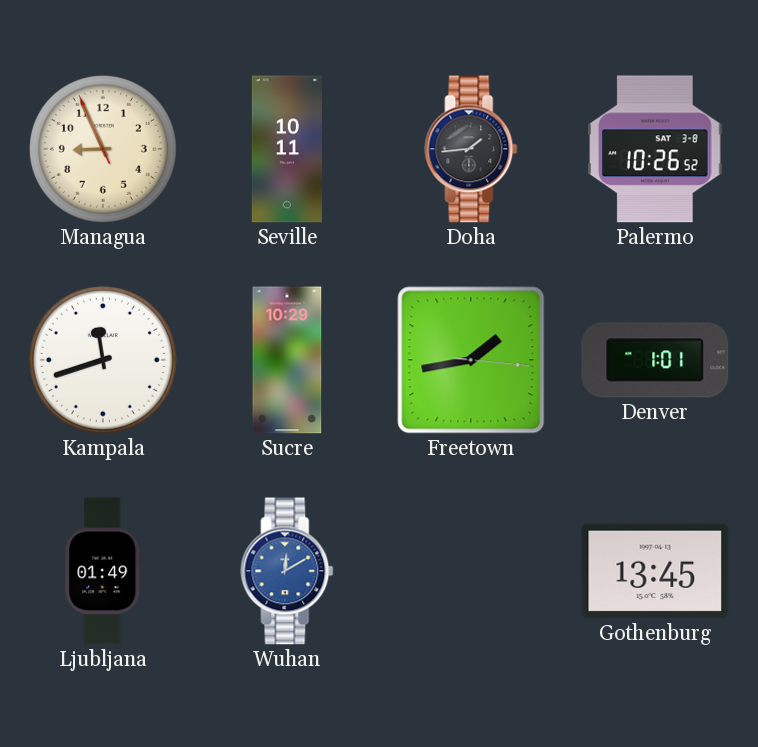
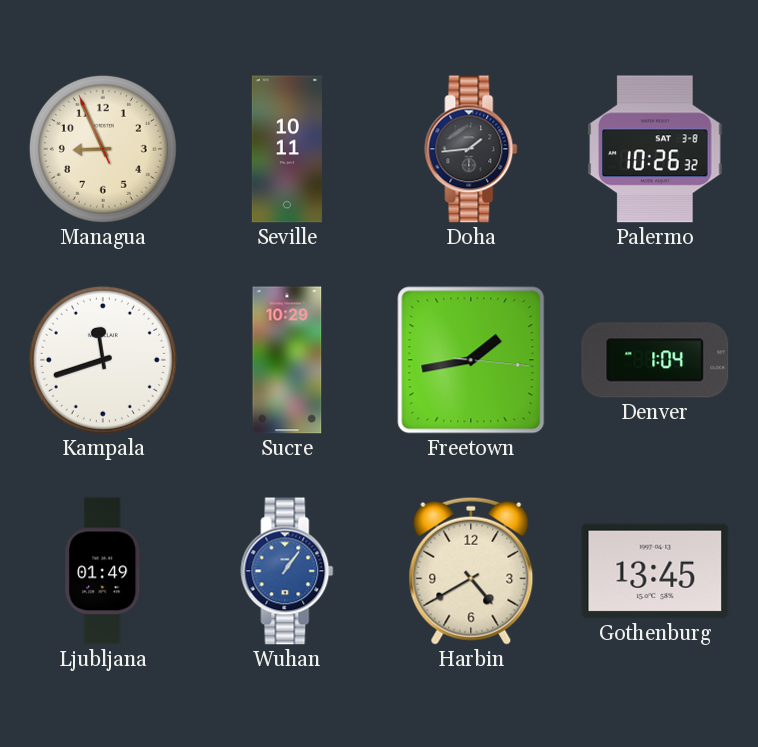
Palermo: 10:26:52 -> 10:26:32
Denver: 1:01 -> 1:04
Wuhan: 12:10 -> 1:06
Harbin: none -> 4:40
